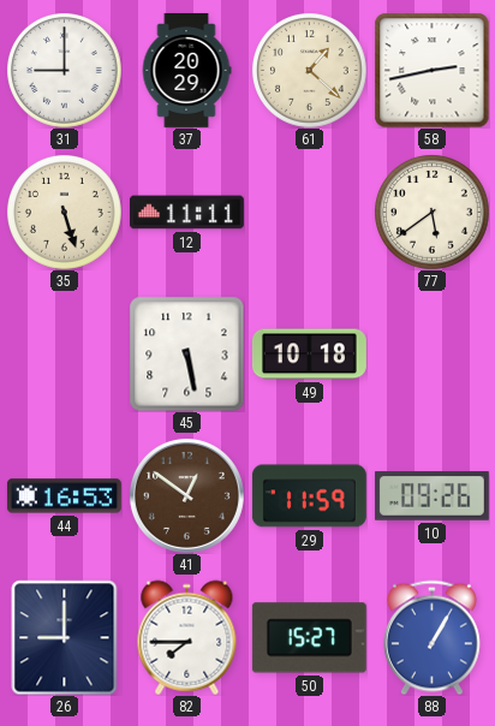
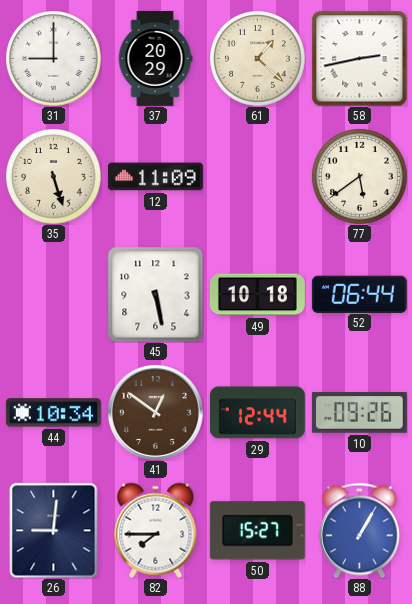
12: 11:11 -> 11:09
52: none -> 06:44
44: 16:53 -> 10:34
29: 11:59 -> 12:44
26: 9:00 -> 9:01
